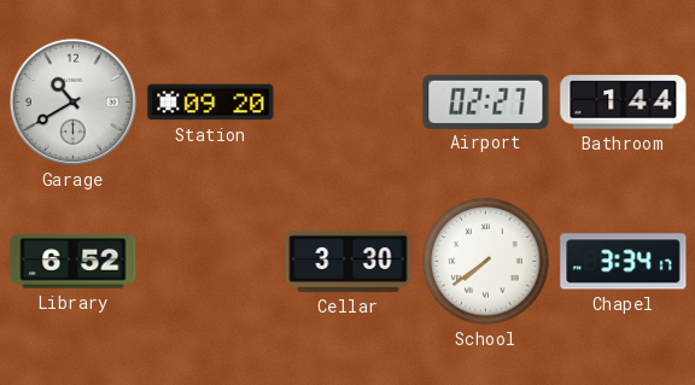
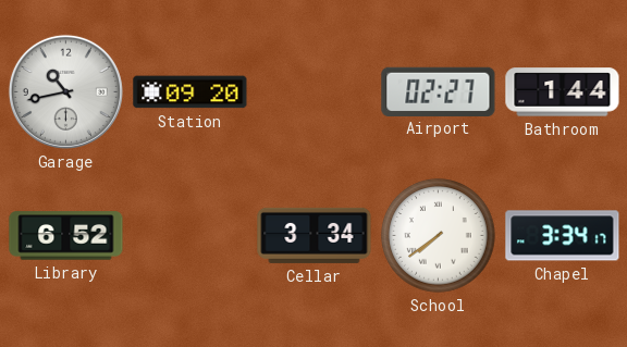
Garage: 10:40 -> 10:43
Cellar: 3:30 -> 3:34
